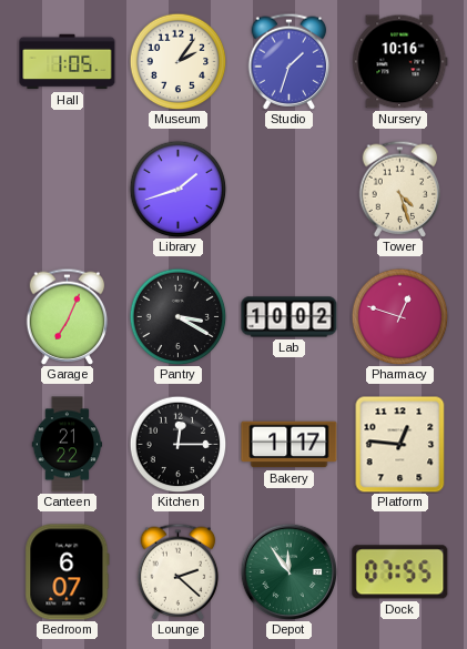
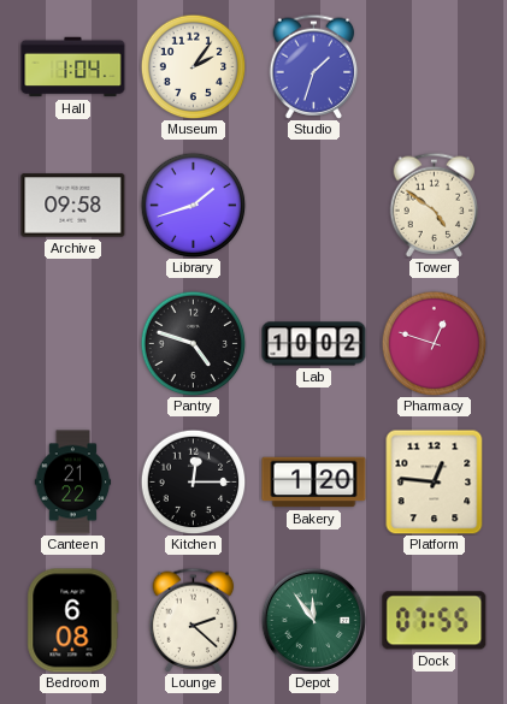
Hall: 1:05 -> 1:04
Nursery: 10:16 -> none
Archive: none -> 09:58
Tower: 4:27 -> 4:51
Garage: 7:04 -> none
Pantry: 3:20 -> 4:48
Bakery: 1:17 -> 1:20
Bedroom: 6:07 -> 6:08
